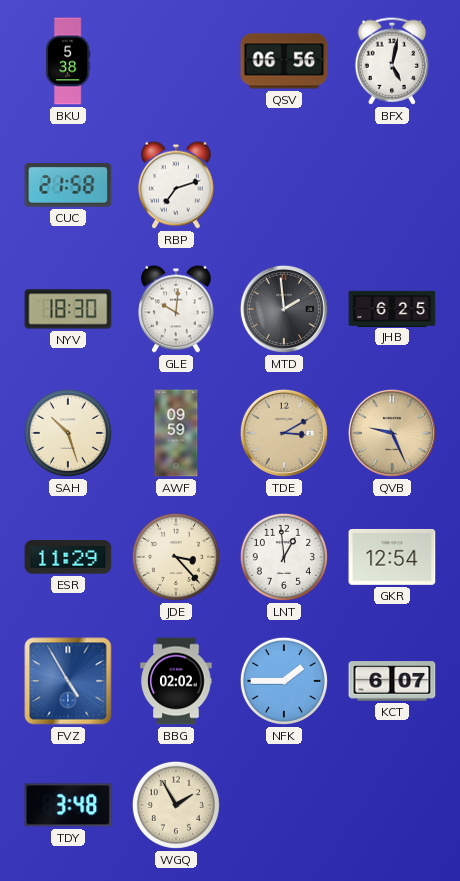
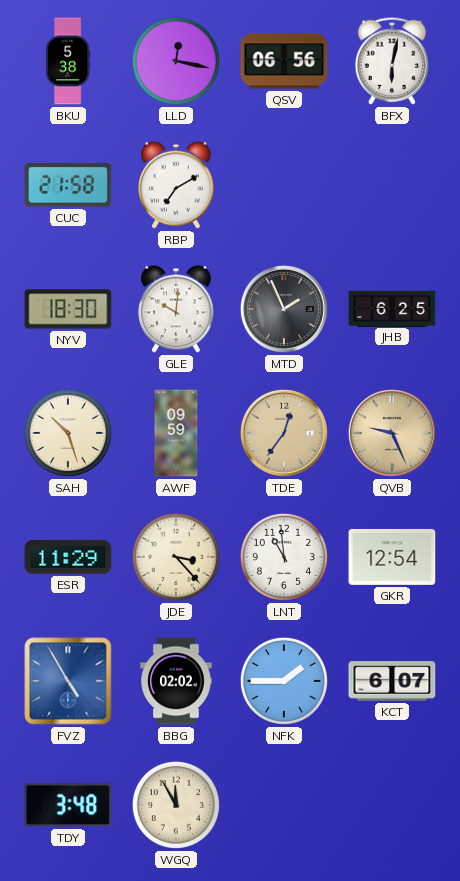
LLD: none -> 12:17
BFX: 5:02 -> 6:02
RBP: 7:12 -> 7:10
MTD: 1:59 -> 1:56
TDE: 3:10 -> 12:36
LNT: 12:59 -> 10:59
WGQ: 1:55 -> 11:55
